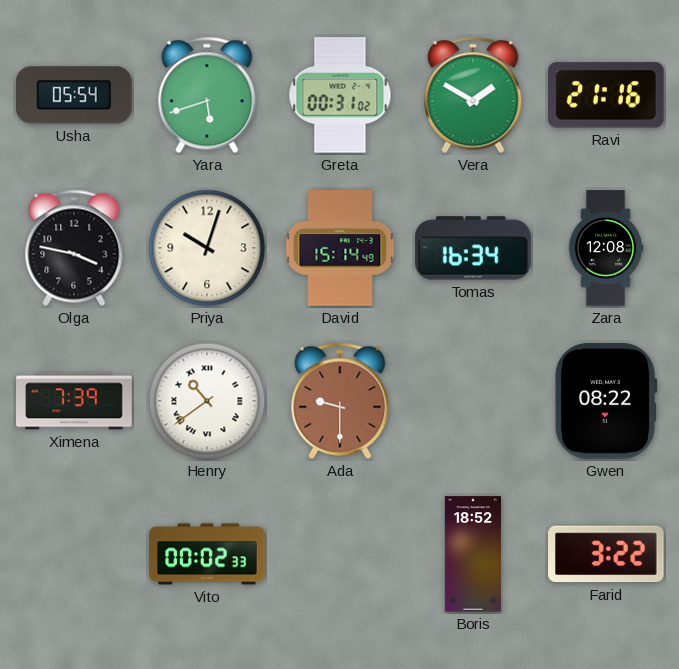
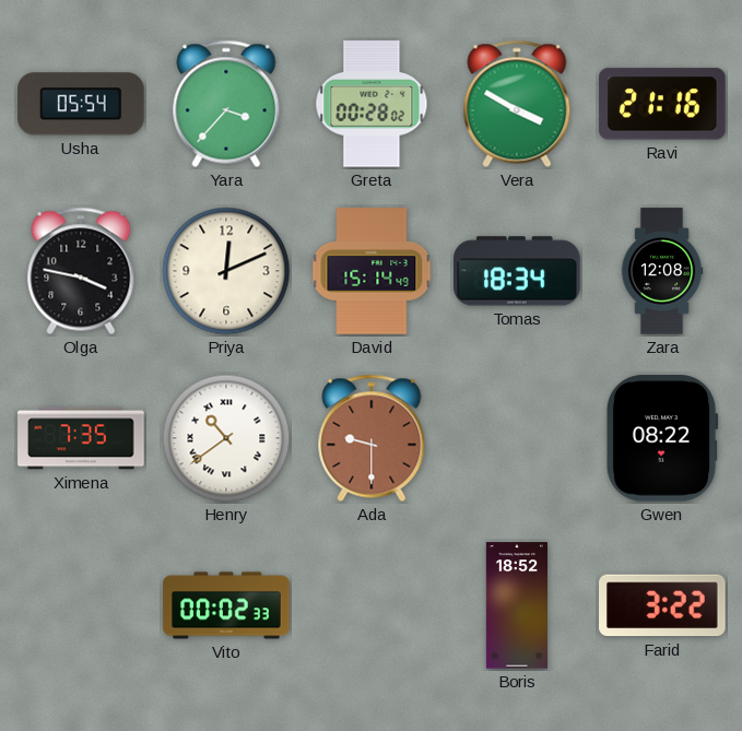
Yara: 5:42 -> 3:37
Greta: 00:31 -> 00:28
Vera: 1:50 -> 3:50
Priya: 10:03 -> 12:11
Tomas: 16:34 -> 18:34
Ximena: 7:39 -> 7:35
